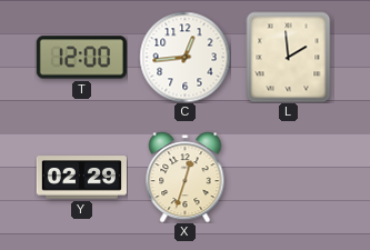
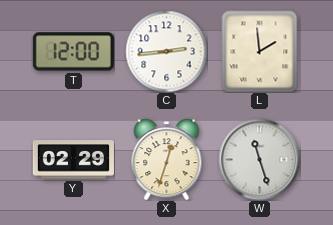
C: 12:44 -> 2:44
W: none -> 11:27
